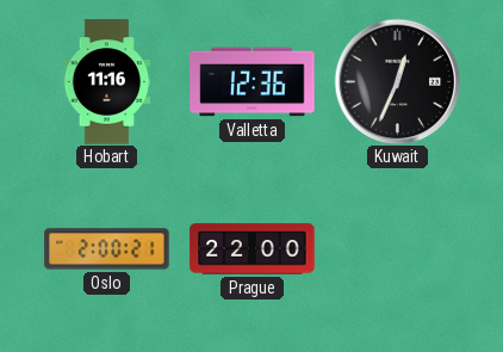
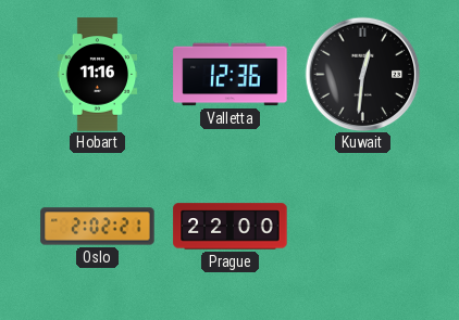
Kuwait: 12:34 -> 12:31
Oslo: 2:00 -> 2:02
